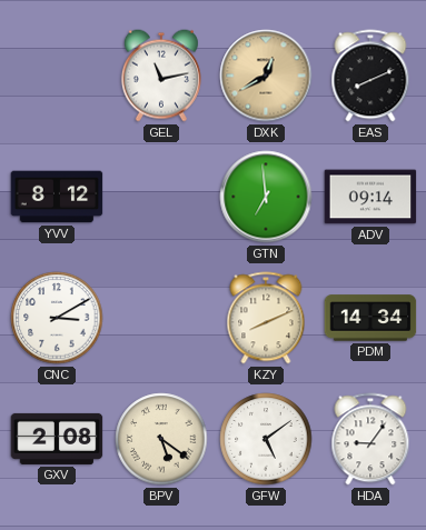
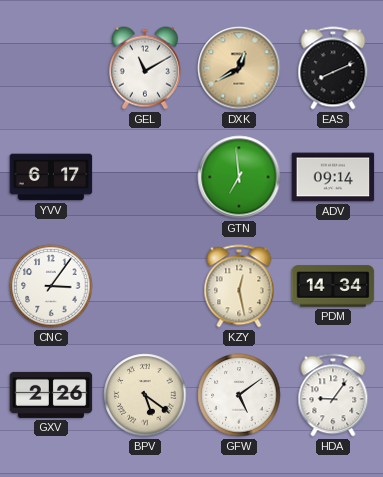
GEL: 11:13 -> 11:10
YVV: 8:12 -> 6:17
CNC: 3:10 -> 3:06
KZY: 8:11 -> 12:28
GXV: 2:08 -> 2:26
